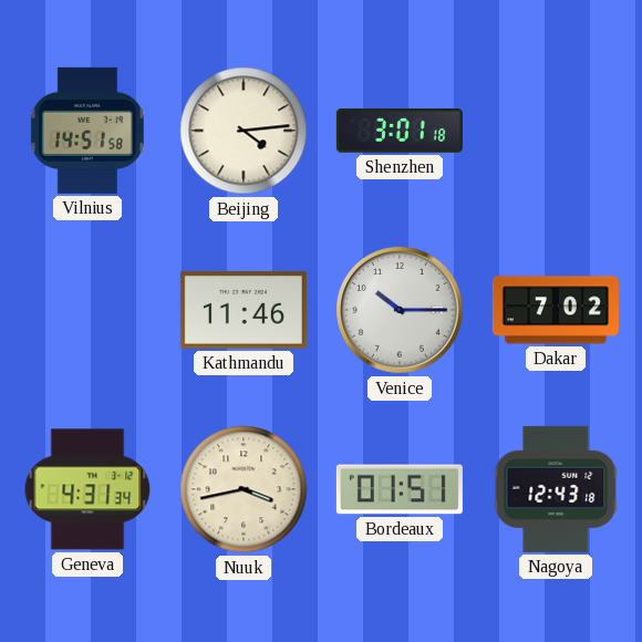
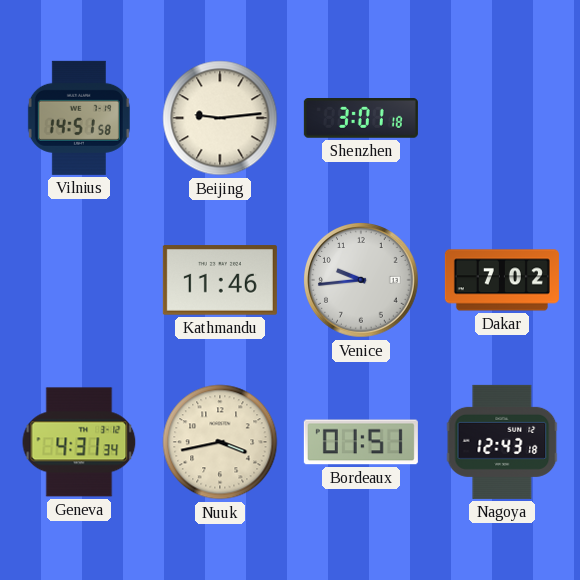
Beijing: 4:14 -> 9:14
Venice: 10:15 -> 9:44
